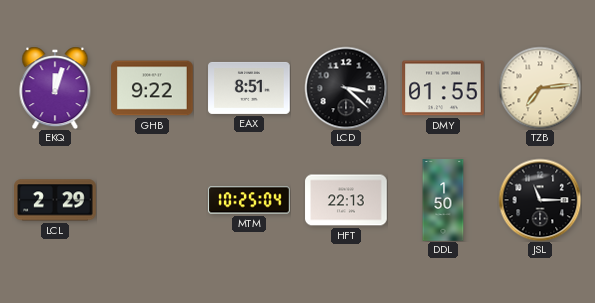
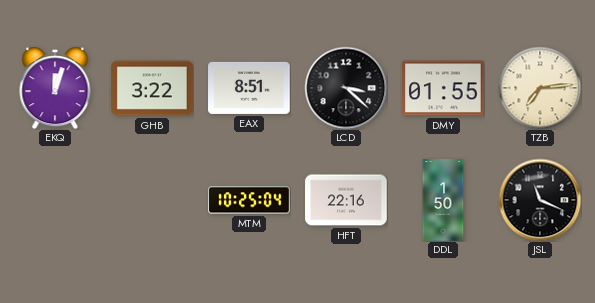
GHB: 9:22 -> 3:22
LCL: 2:29 -> none
HFT: 22:13 -> 22:16
JSL: 11:15 -> 11:19
